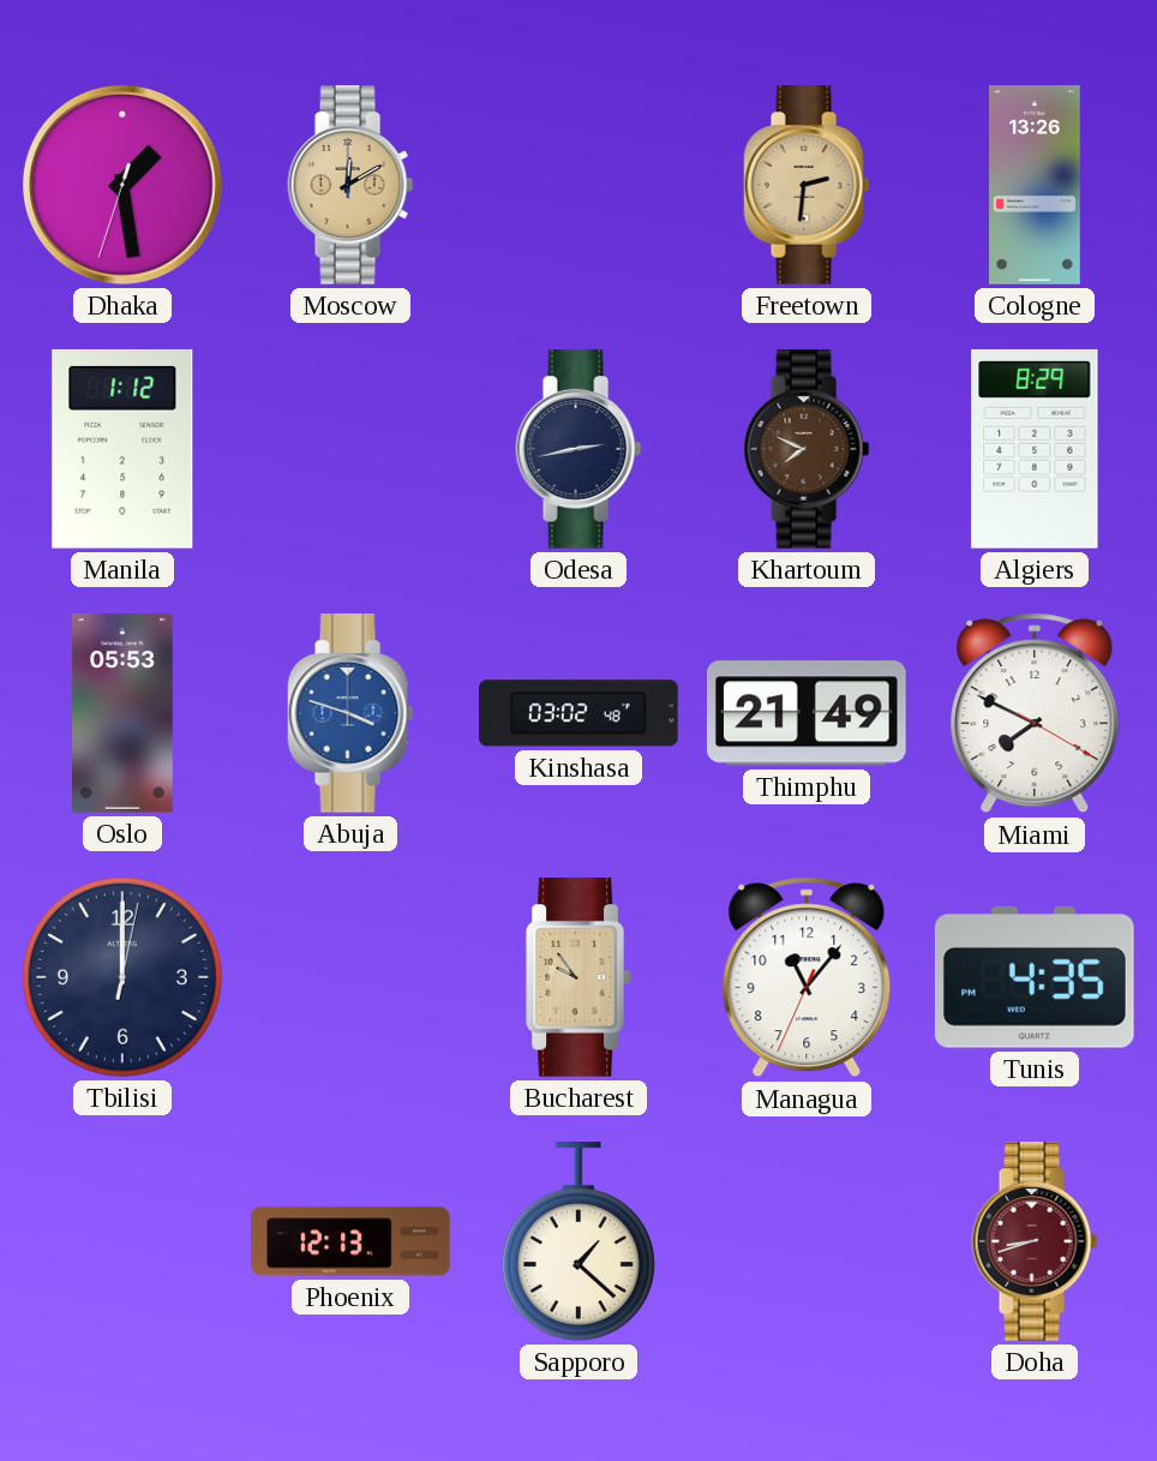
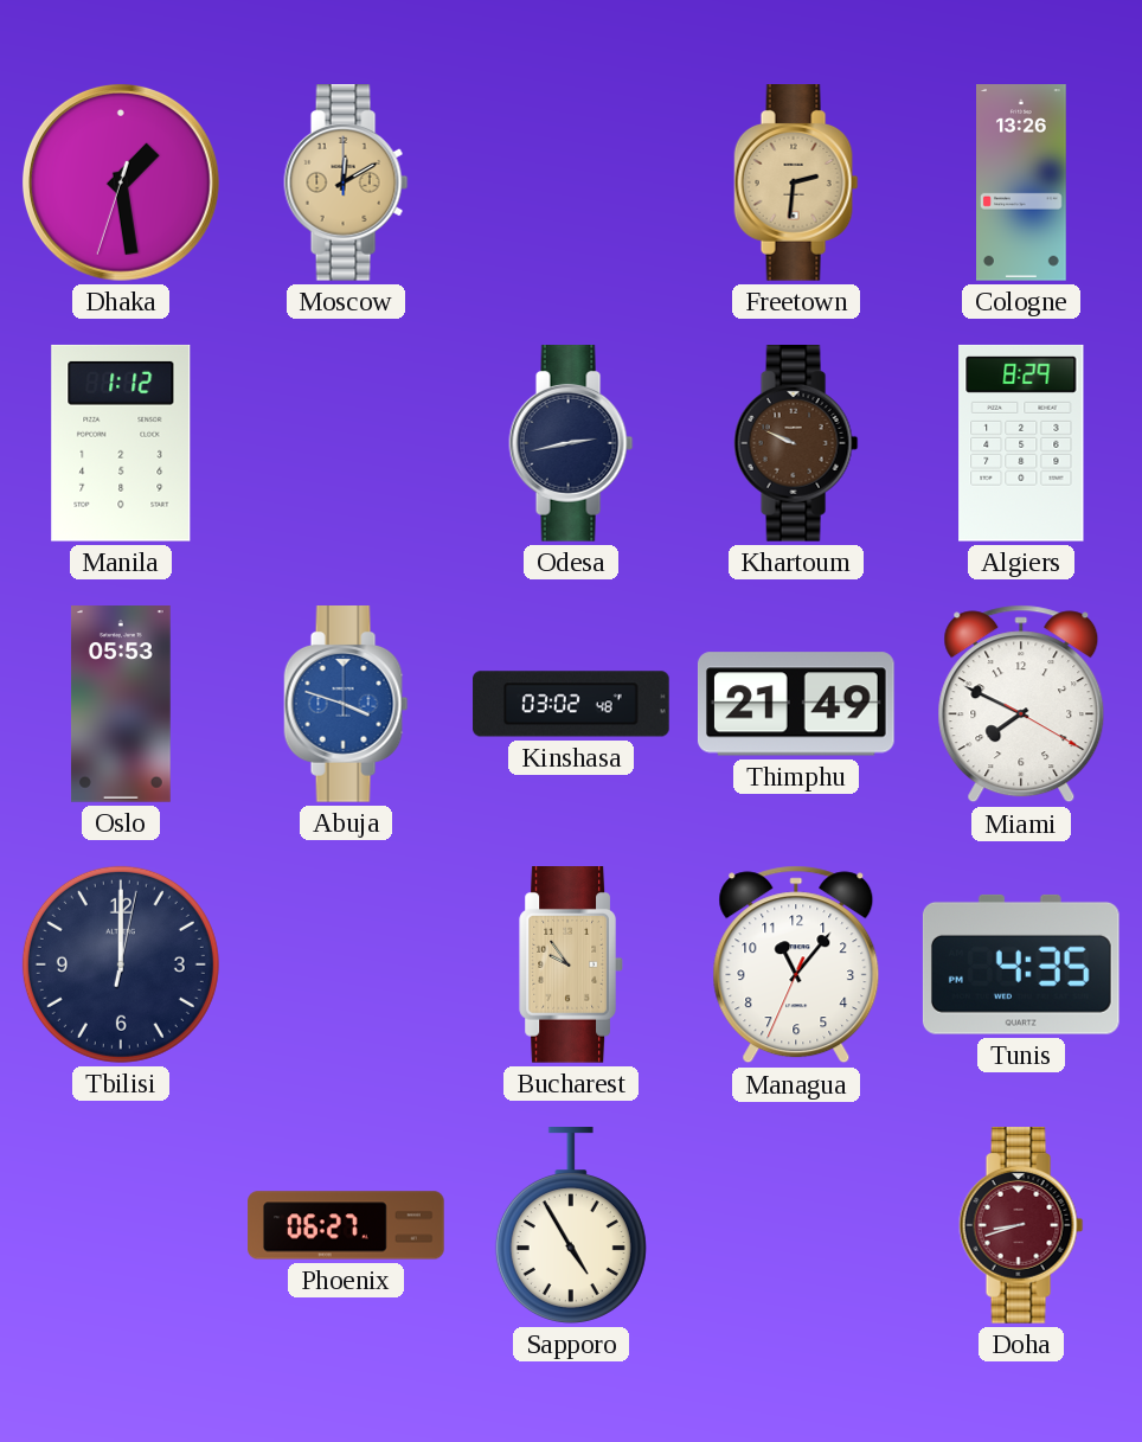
Khartoum: 7:49 -> 9:49
Phoenix: 12:13 -> 06:27
Sapporo: 1:22 -> 4:55
